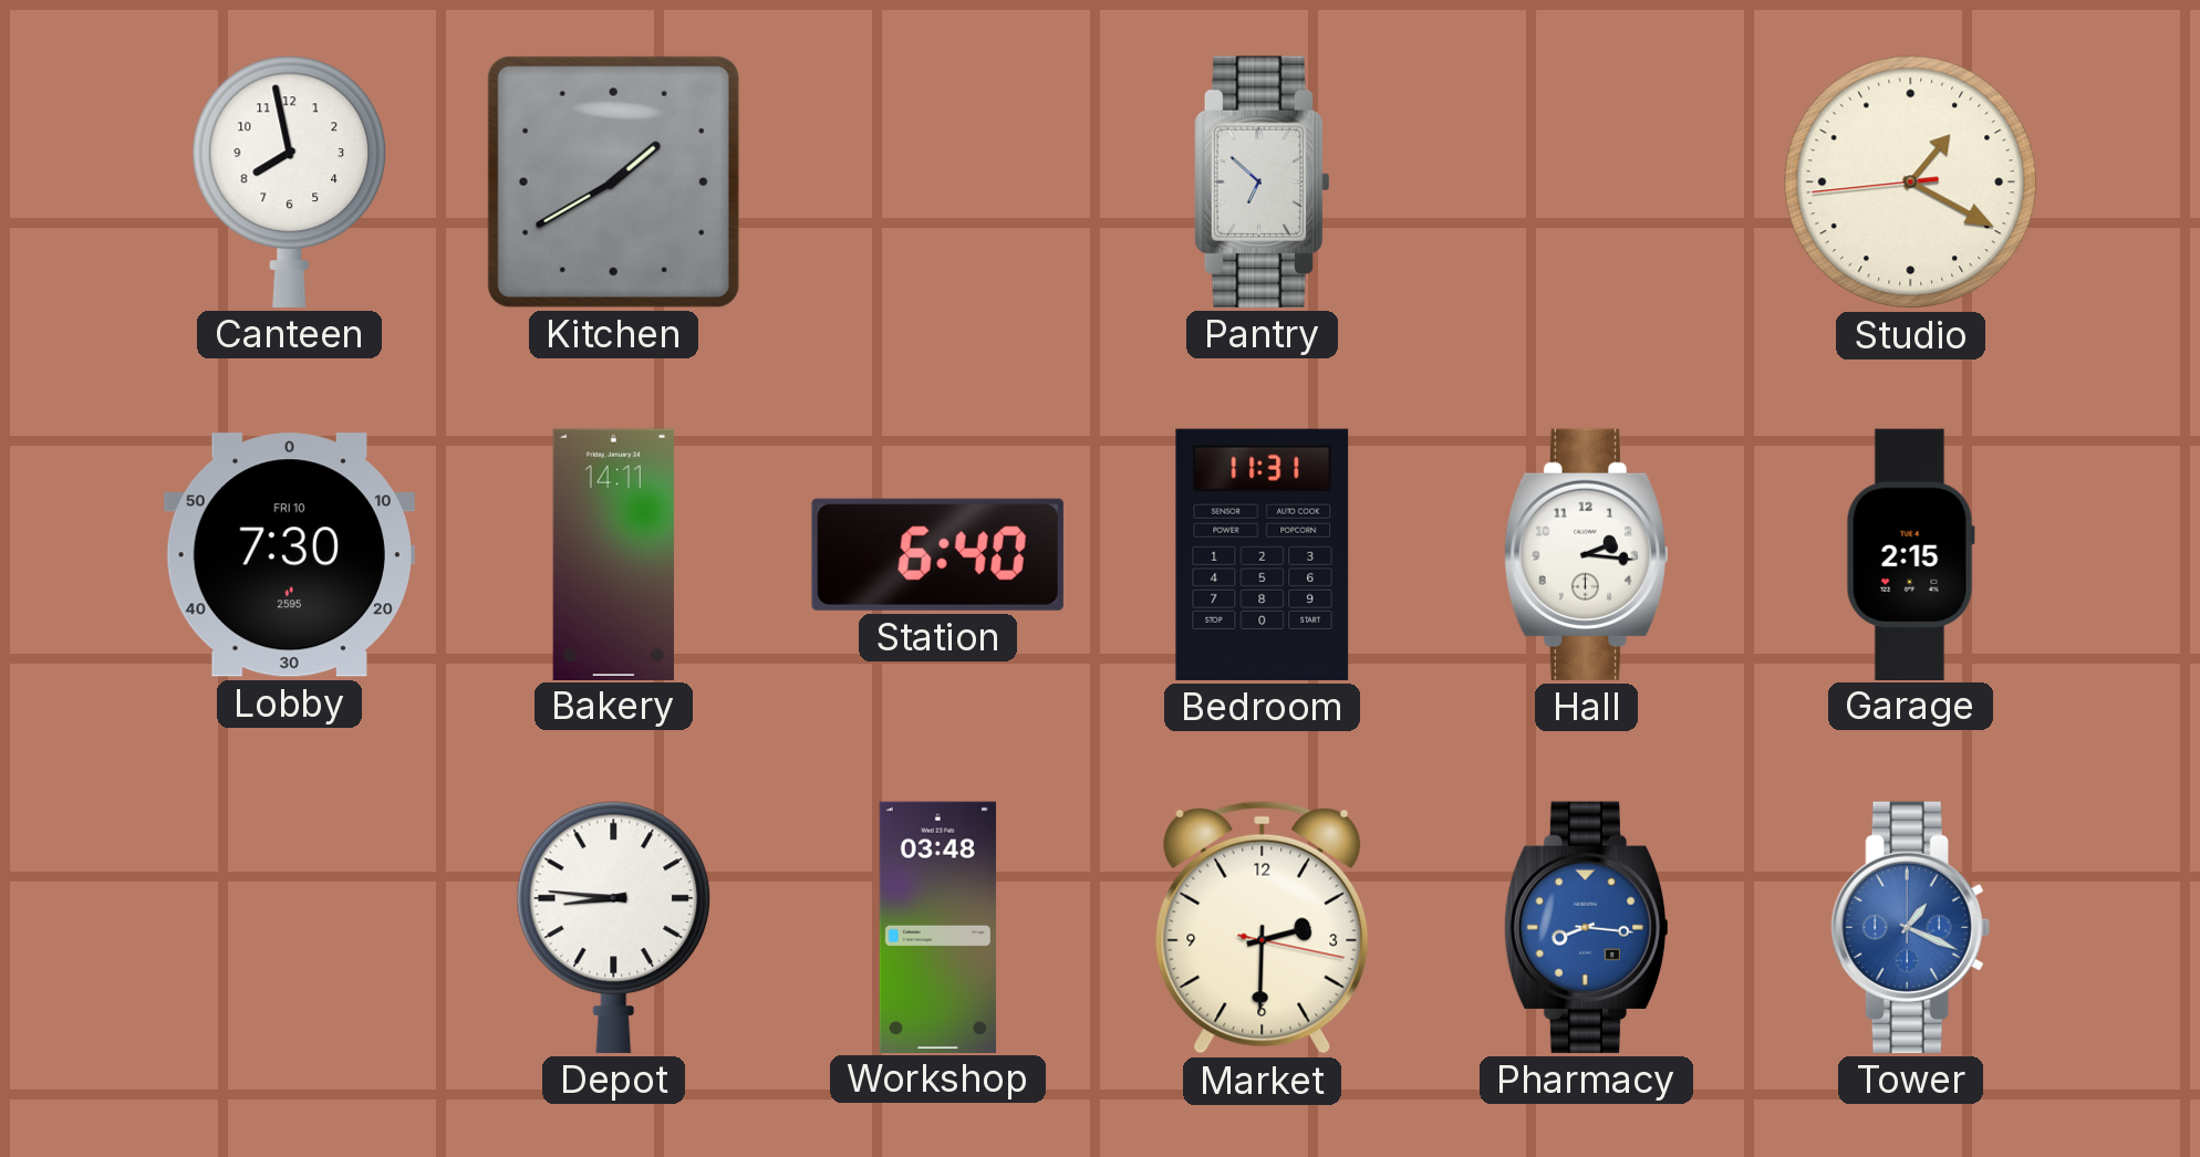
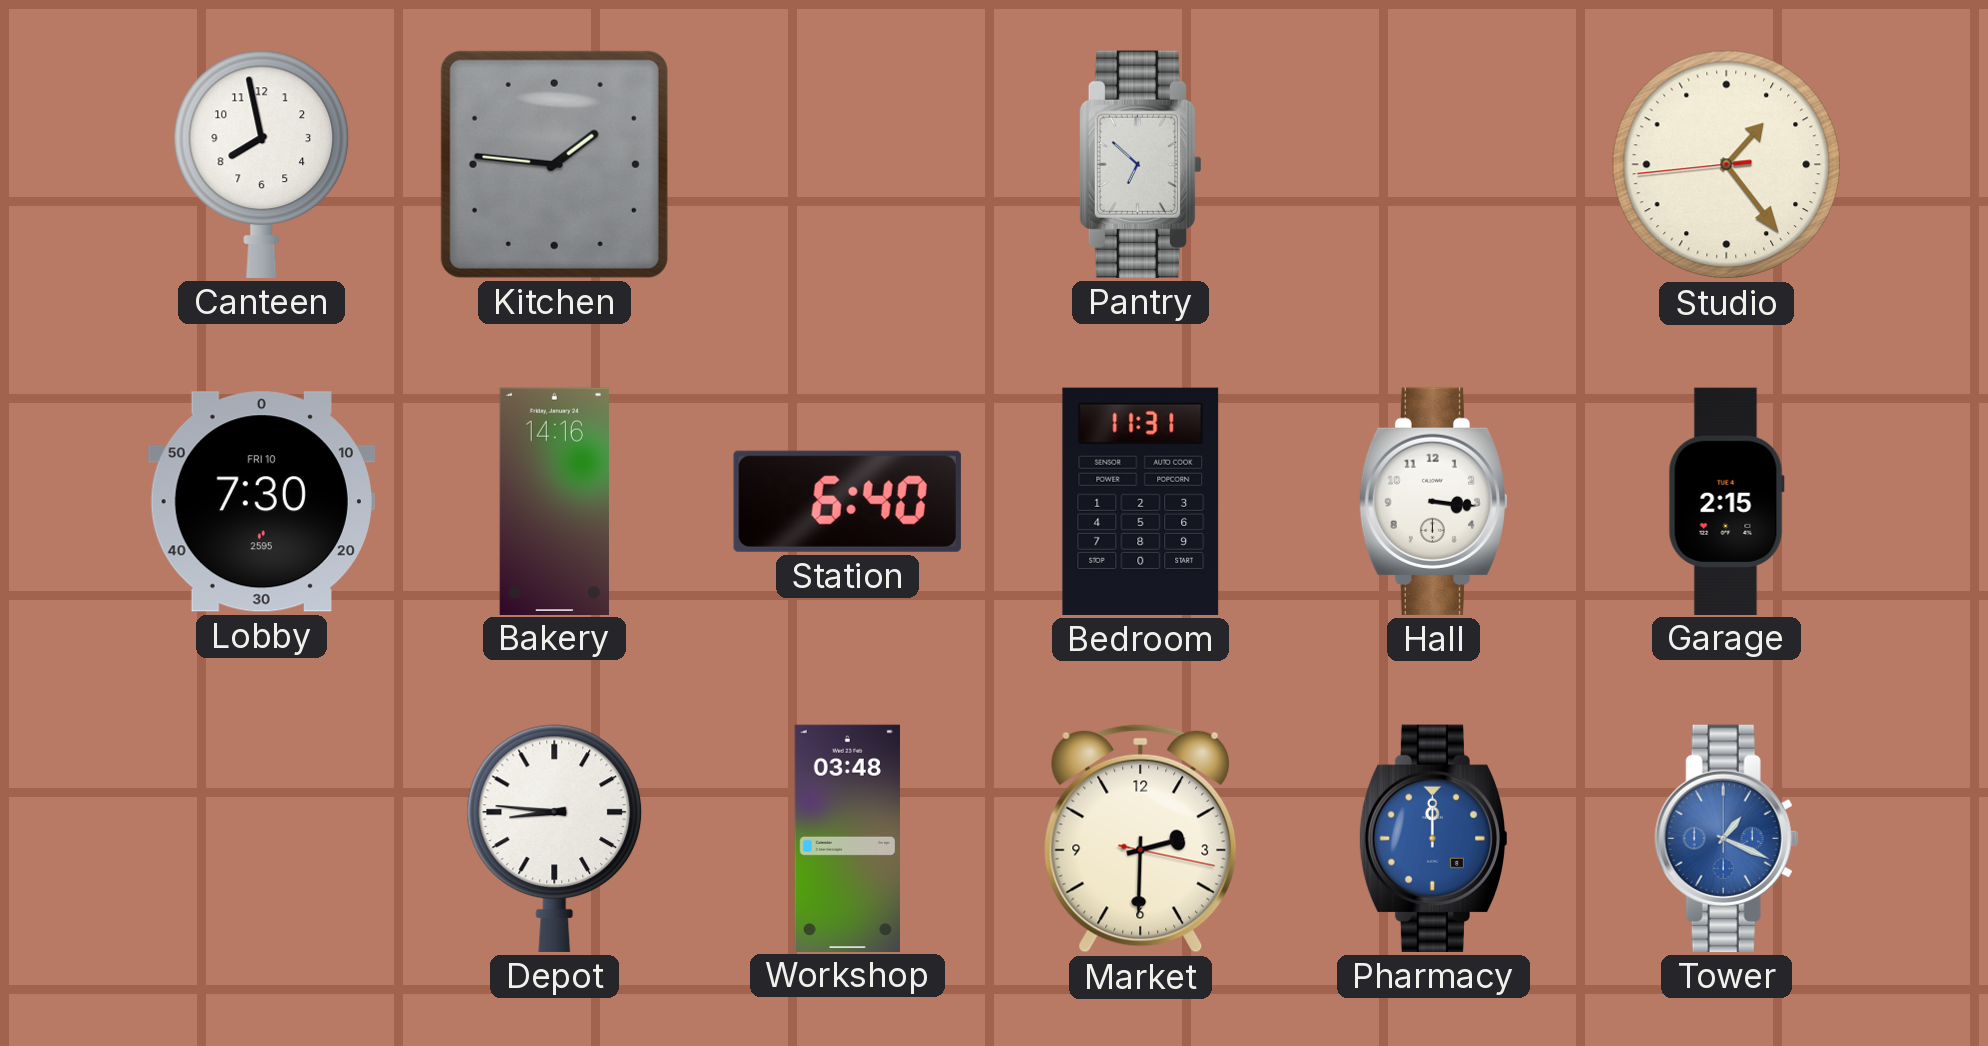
Kitchen: 1:40 -> 1:46
Studio: 1:19 -> 1:23
Bakery: 14:11 -> 14:16
Hall: 2:16 -> 3:16
Pharmacy: 8:16 -> 12:00
